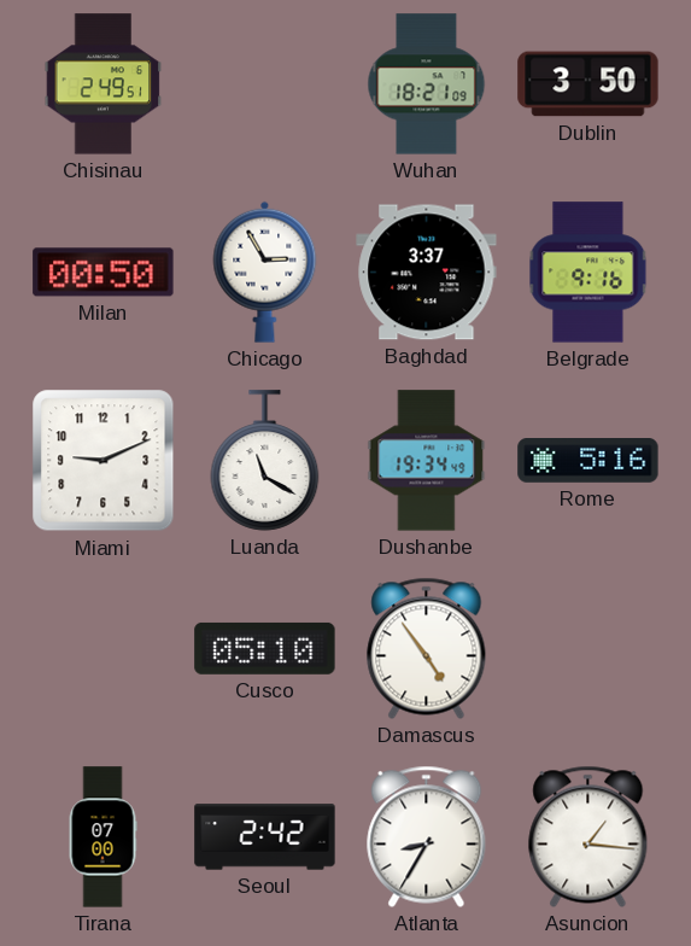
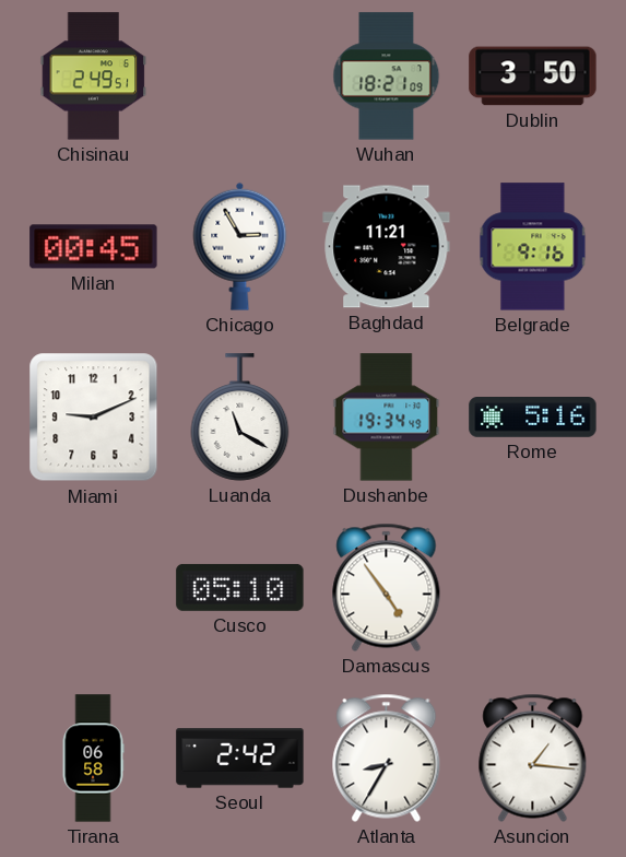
Milan: 00:50 -> 00:45
Baghdad: 3:37 -> 11:21
Tirana: 07:00 -> 06:58
